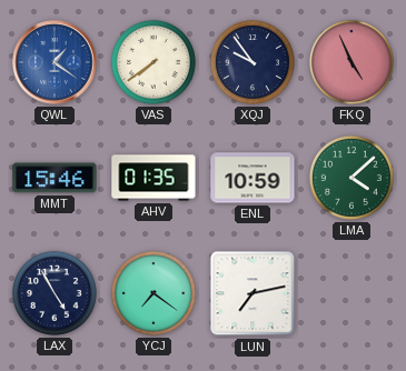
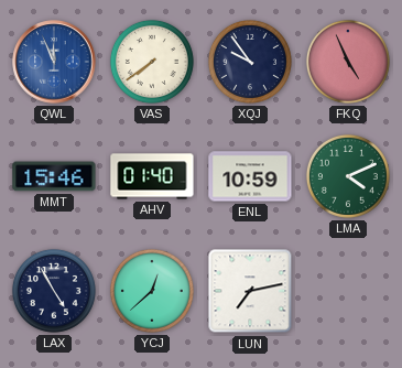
QWL: 1:21 -> 11:56
AHV: 01:35 -> 01:40
LMA: 4:08 -> 4:11
YCJ: 7:21 -> 12:38
